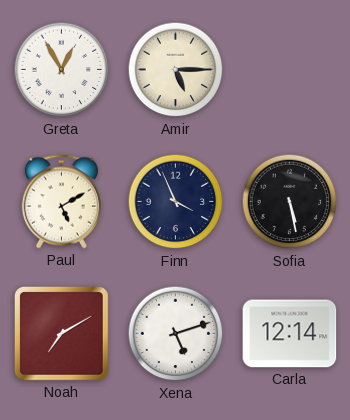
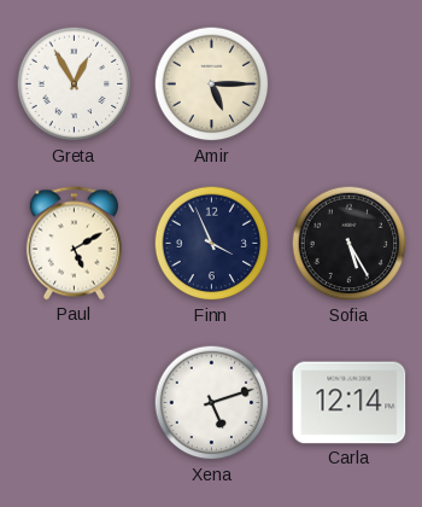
Sofia: 5:28 -> 5:25
Noah: 7:10 -> none
